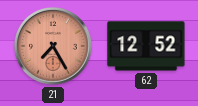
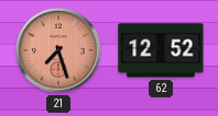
21: 7:25 -> 7:27
